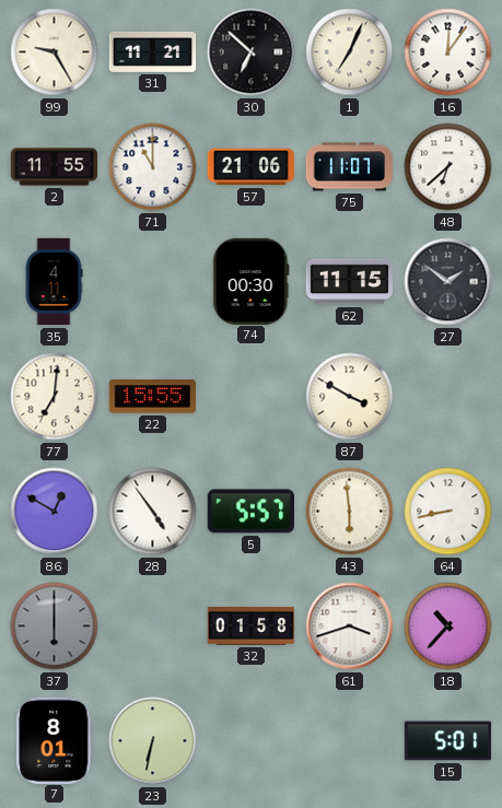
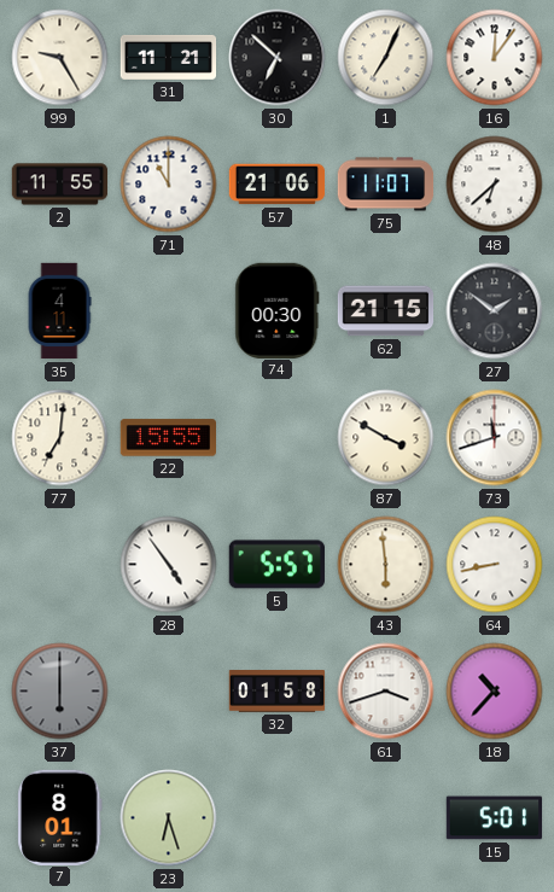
62: 11:15 -> 21:15
73: none -> 11:42
86: 12:50 -> none
23: 6:32 -> 6:27
